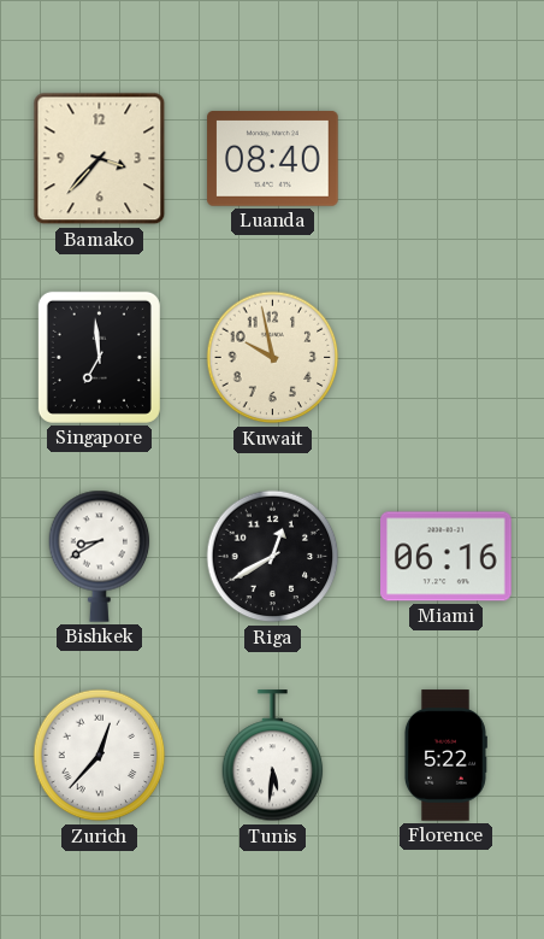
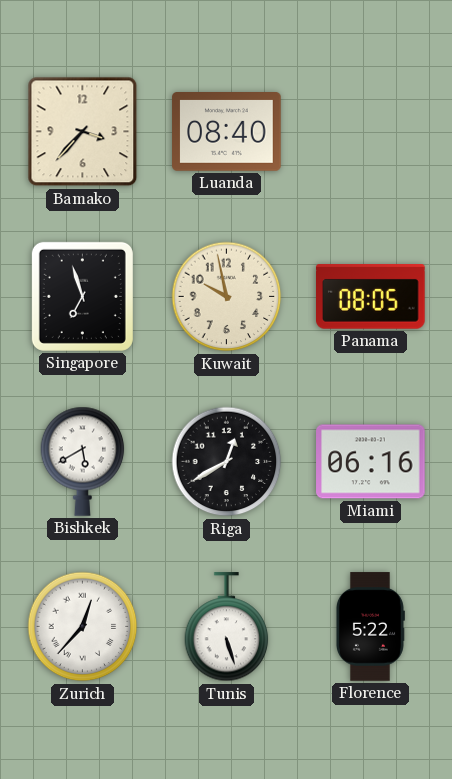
Singapore: 6:59 -> 6:57
Panama: none -> 08:05
Bishkek: 8:40 -> 5:40
Tunis: 5:31 -> 5:27
